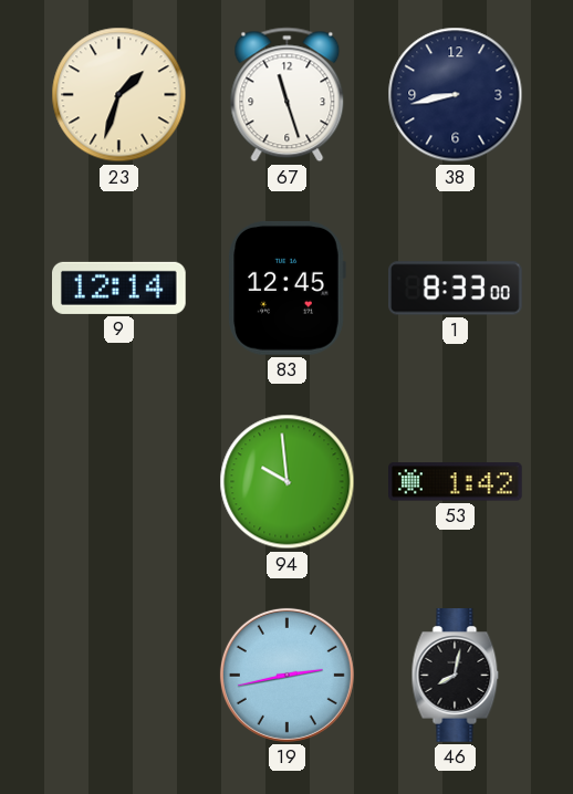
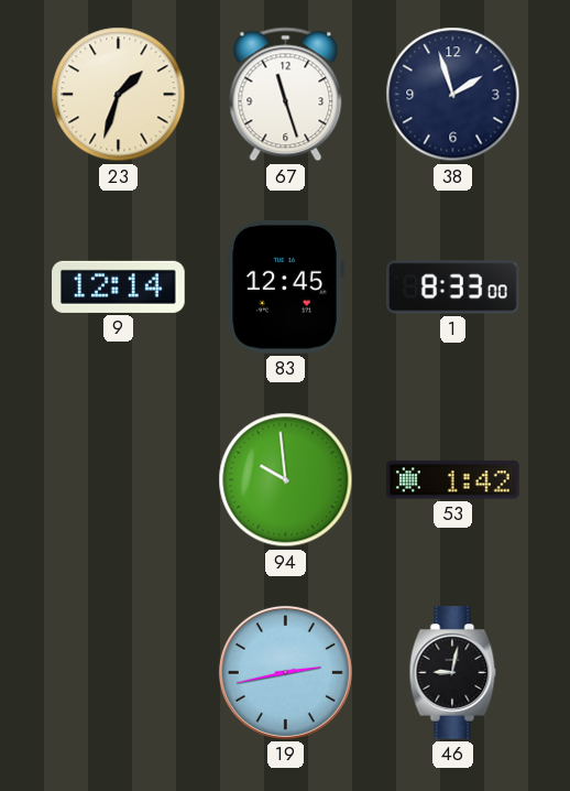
38: 8:43 -> 1:57
46: 8:02 -> 9:02
